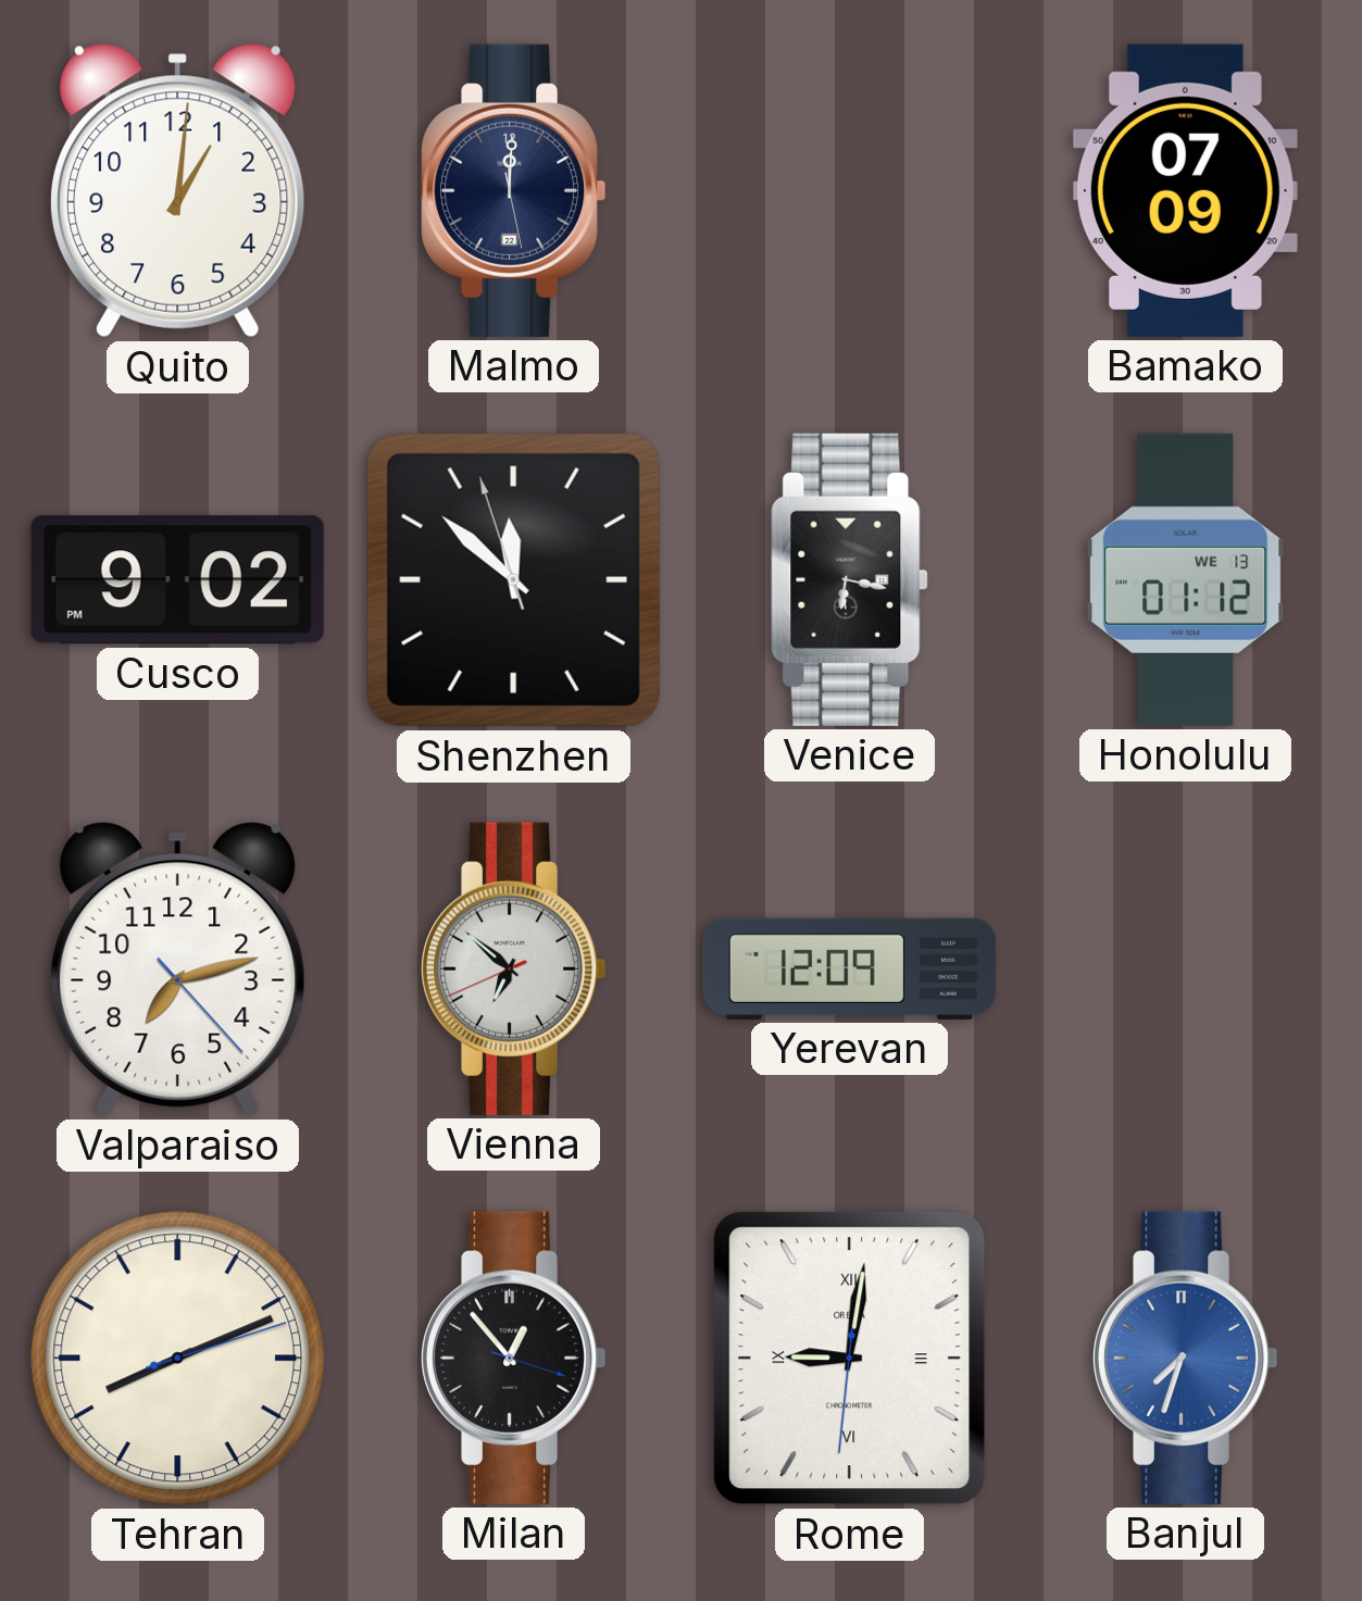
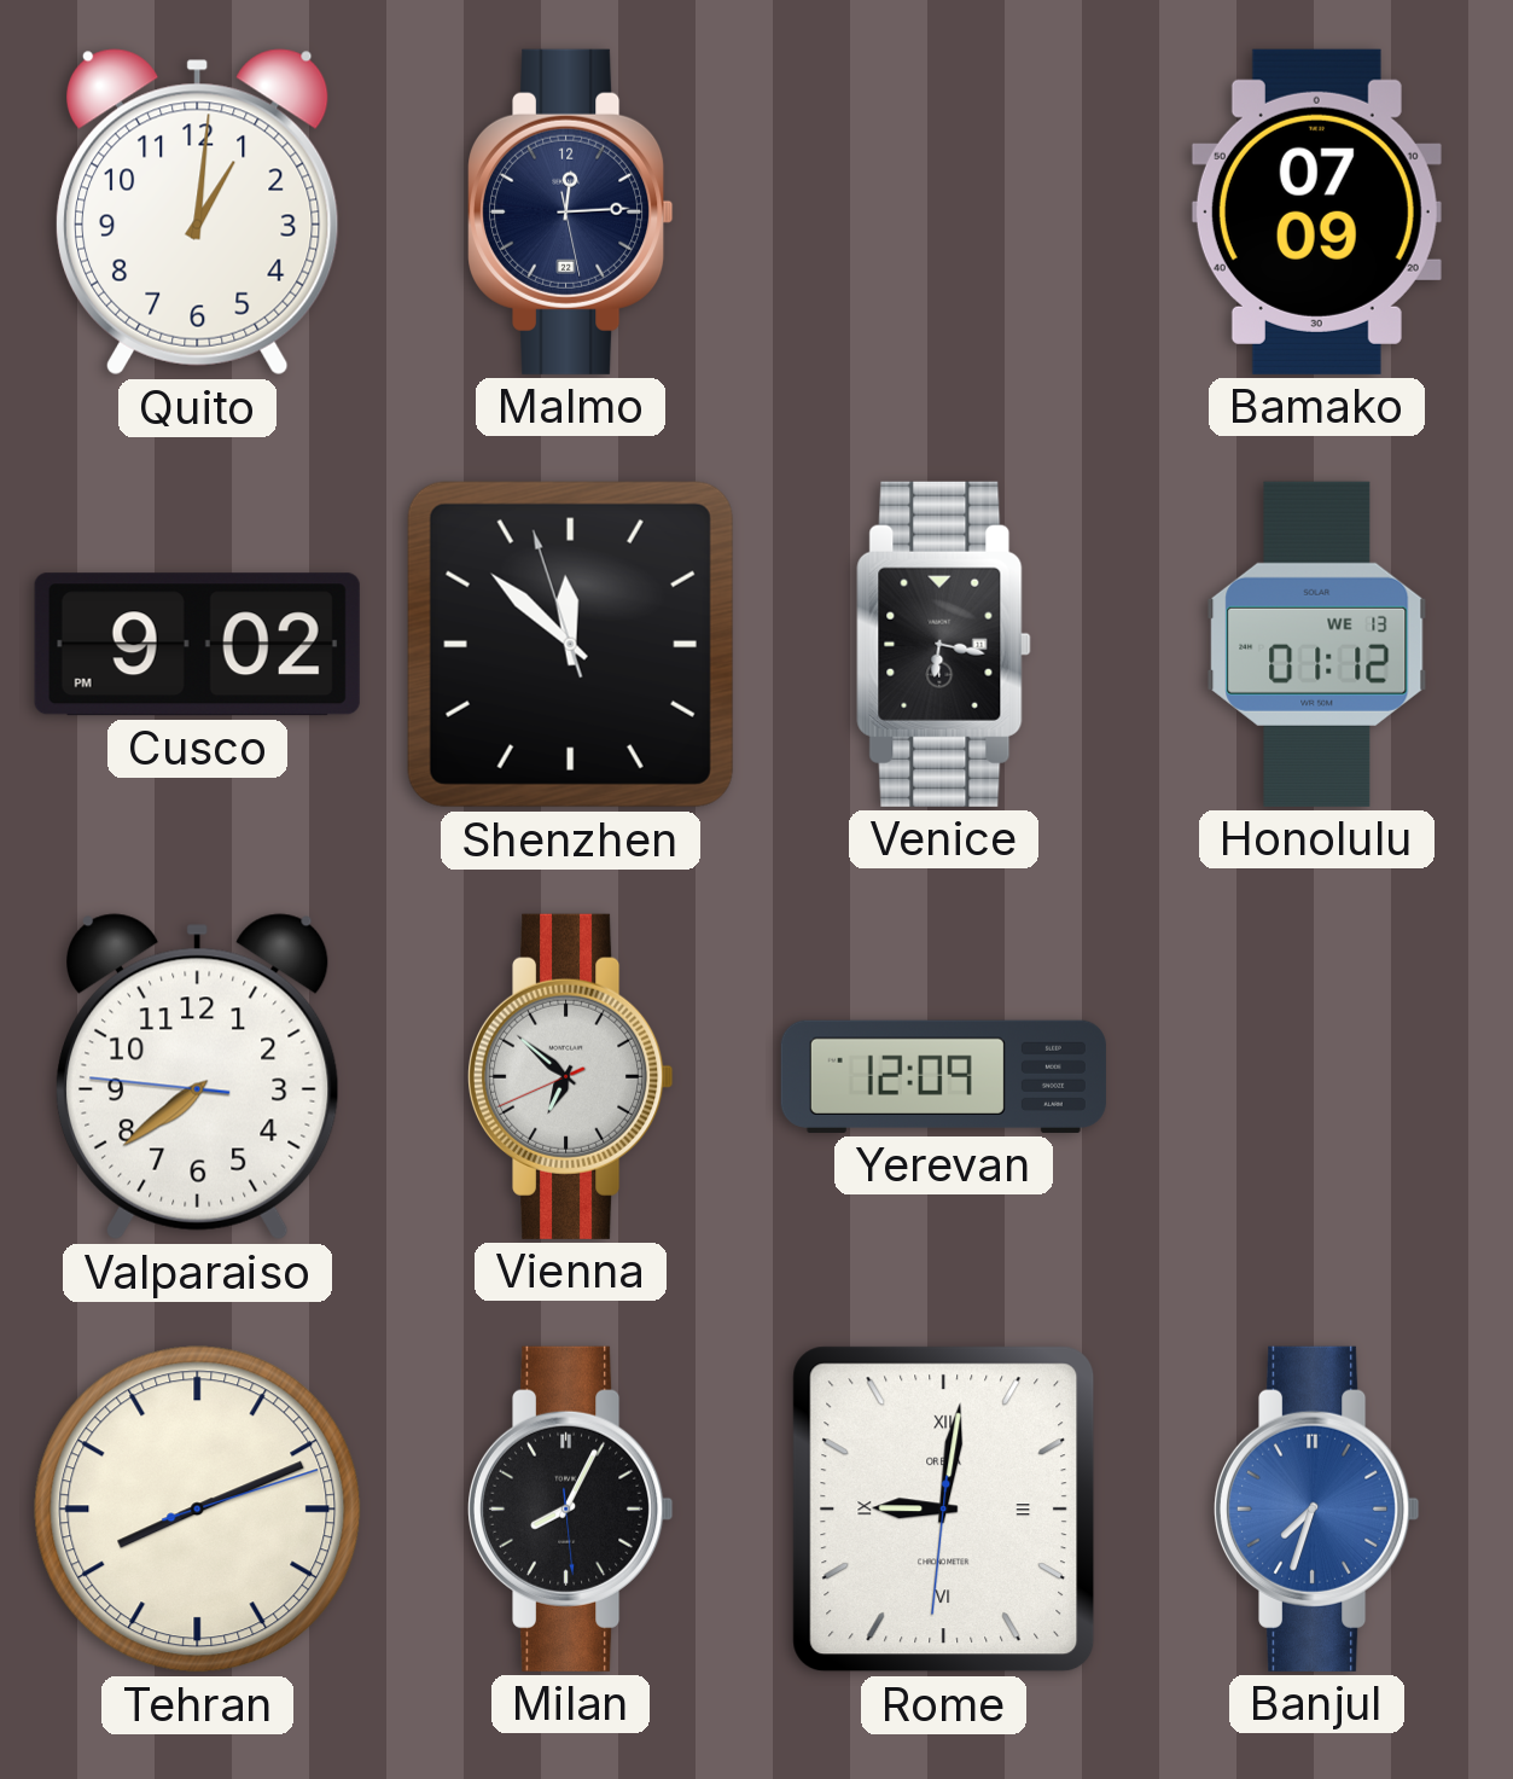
Malmo: 12:00 -> 12:14
Valparaiso: 7:12 -> 7:38
Milan: 12:53 -> 8:04
